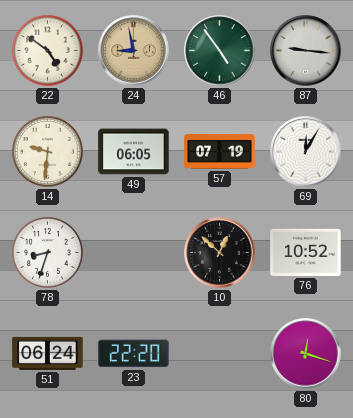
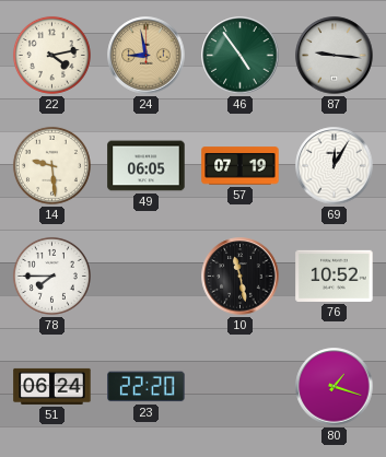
22: 4:51 -> 4:13
14: 9:31 -> 9:29
78: 8:33 -> 7:45
10: 12:52 -> 11:28
80: 12:18 -> 1:18
